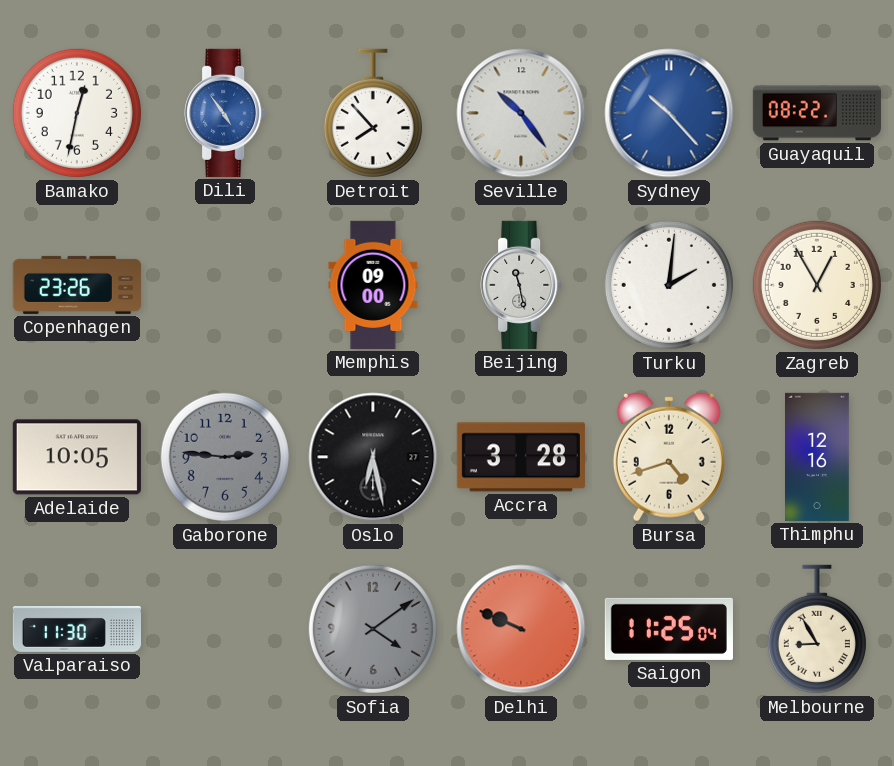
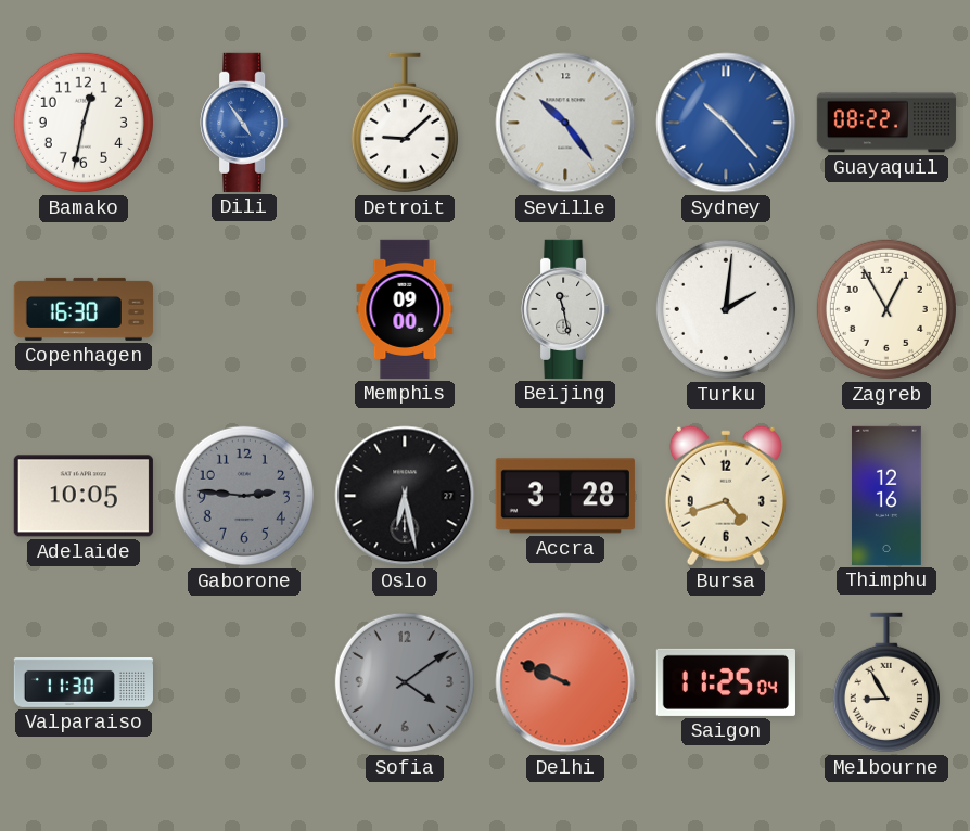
Detroit: 7:53 -> 9:08
Copenhagen: 23:26 -> 16:30
